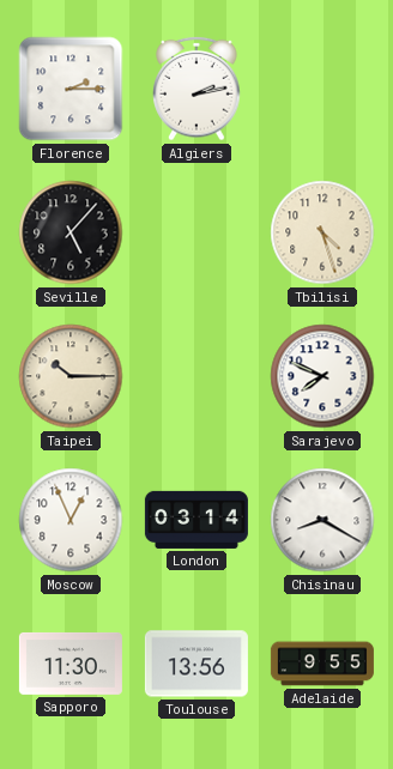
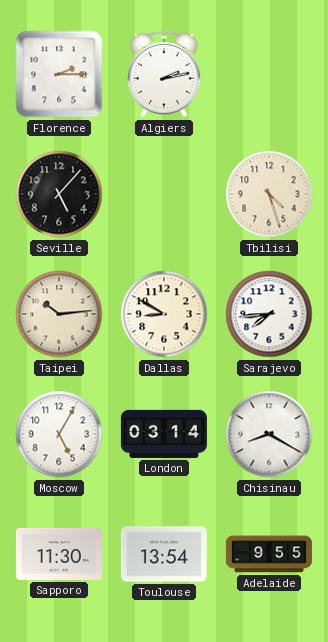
Taipei: 10:15 -> 10:14
Dallas: none -> 8:50
Sarajevo: 7:49 -> 7:44
Moscow: 12:56 -> 5:05
Toulouse: 13:56 -> 13:54
